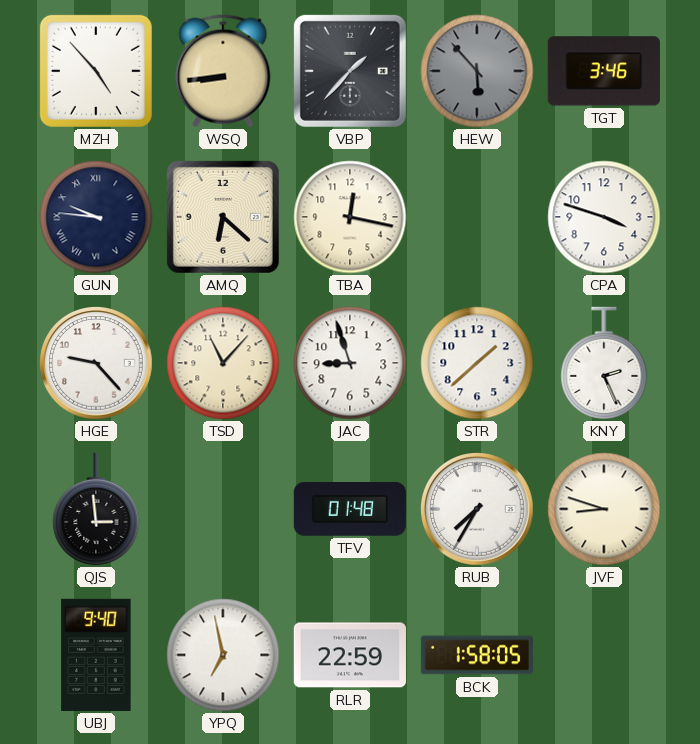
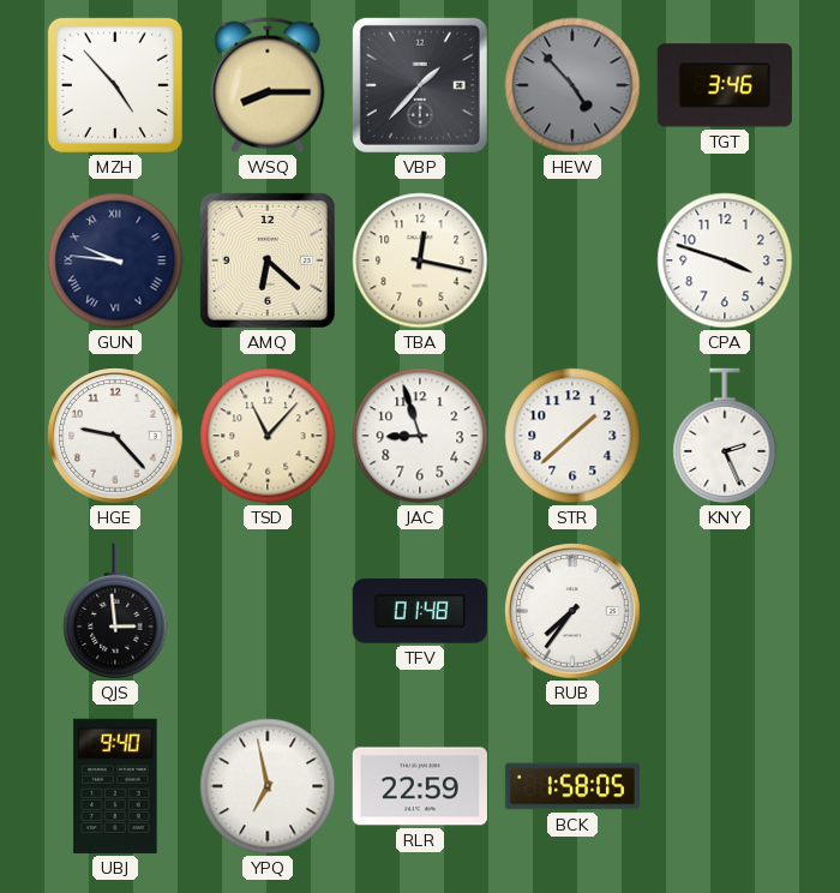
WSQ: 8:44 -> 8:15
HEW: 5:53 -> 4:53
RUB: 7:35 -> 7:36
JVF: 8:48 -> none
